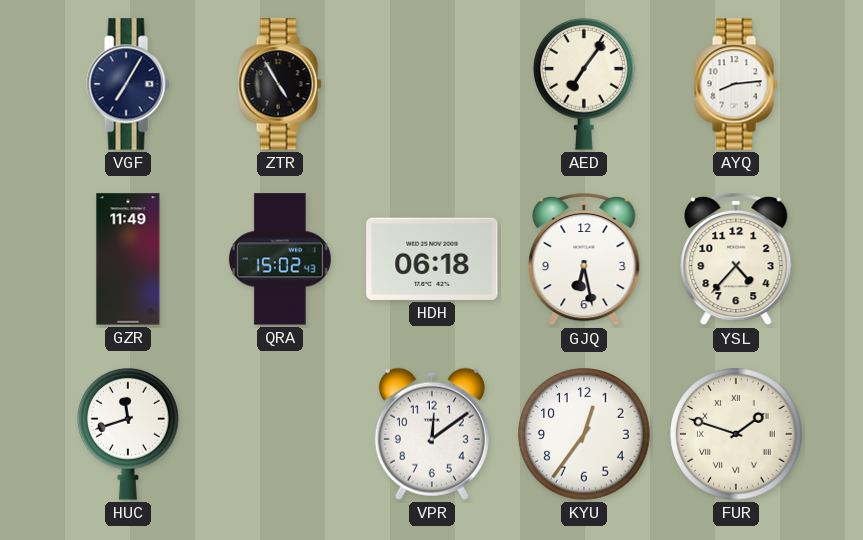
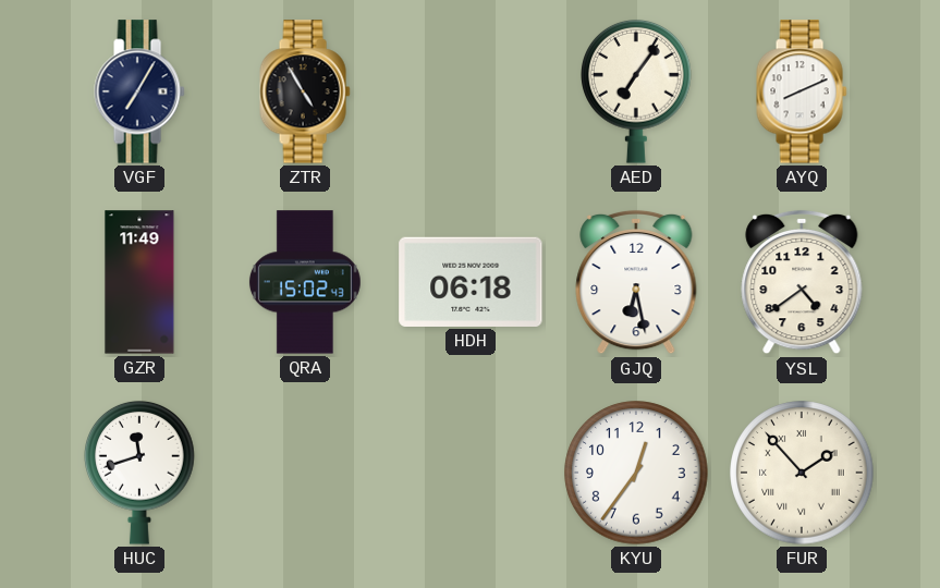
AYQ: 8:14 -> 8:11
YSL: 4:37 -> 4:39
VPR: 12:09 -> none
FUR: 1:48 -> 1:53
